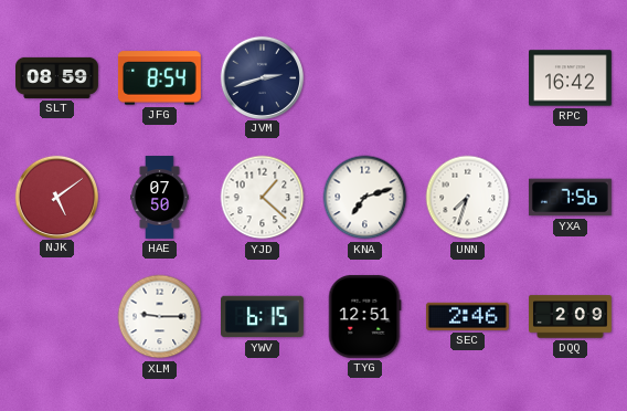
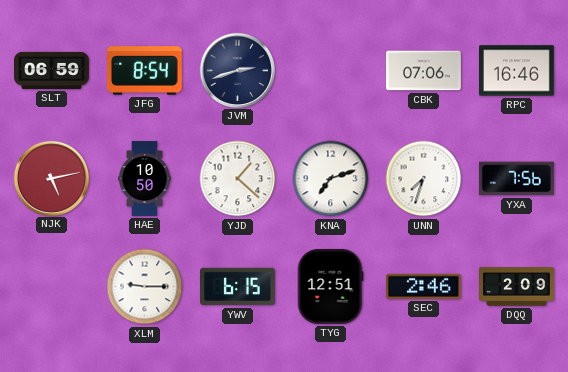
SLT: 08:59 -> 06:59
CBK: none -> 07:06
RPC: 16:42 -> 16:46
NJK: 5:09 -> 5:13
HAE: 07:50 -> 10:50
